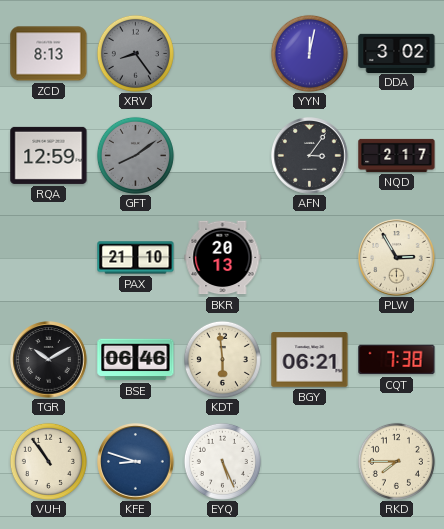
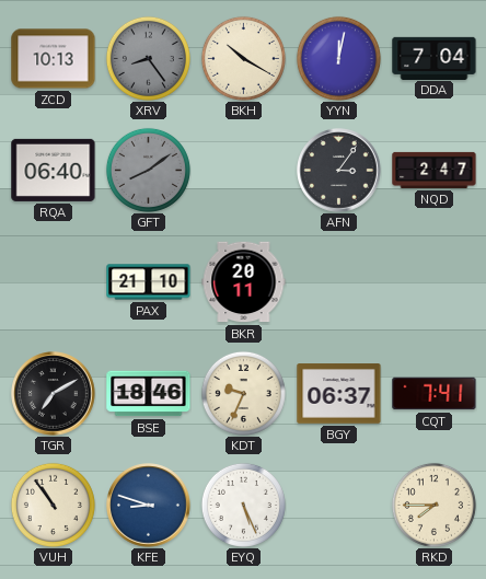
ZCD: 8:13 -> 10:13
BKH: none -> 10:20
DDA: 3:02 -> 7:04
RQA: 12:59 -> 06:40
NQD: 2:17 -> 2:47
BKR: 20:13 -> 20:11
PLW: 2:55 -> none
TGR: 10:10 -> 7:10
BSE: 06:46 -> 18:46
KDT: 5:59 -> 9:34
BGY: 06:21 -> 06:37
CQT: 7:38 -> 7:41
